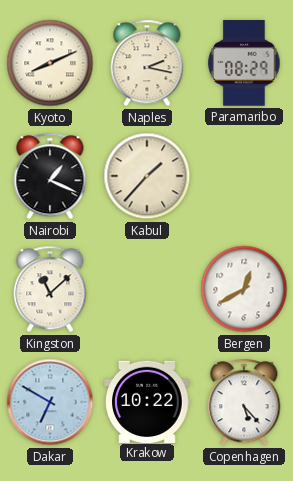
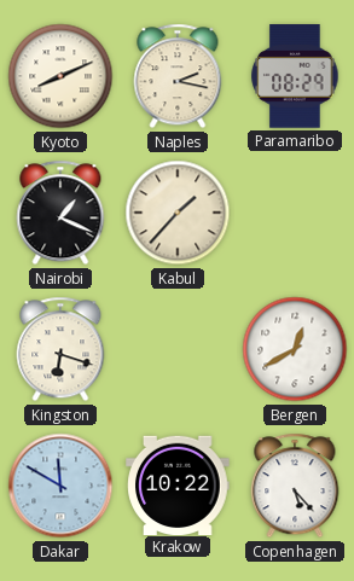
Kingston: 11:08 -> 6:18
Dakar: 6:50 -> 11:50
